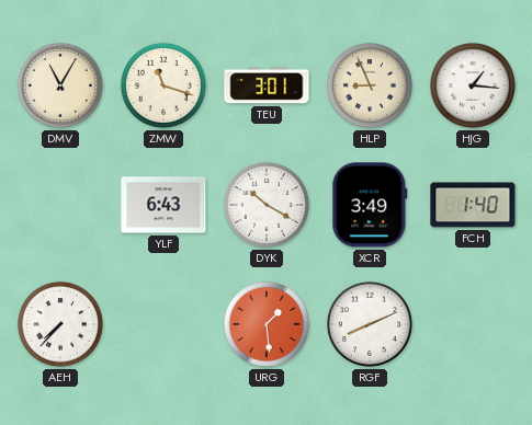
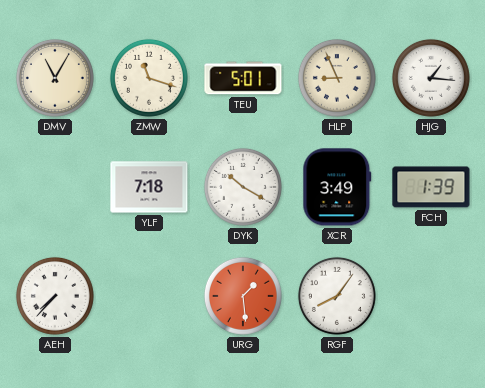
TEU: 3:01 -> 5:01
YLF: 6:43 -> 7:18
FCH: 1:40 -> 1:39
RGF: 8:11 -> 8:06
